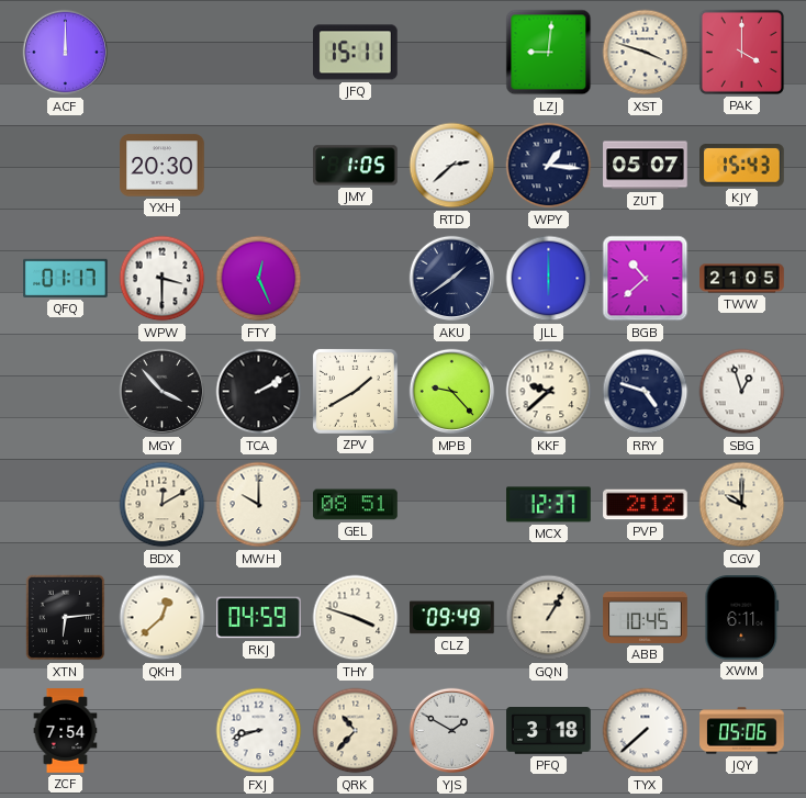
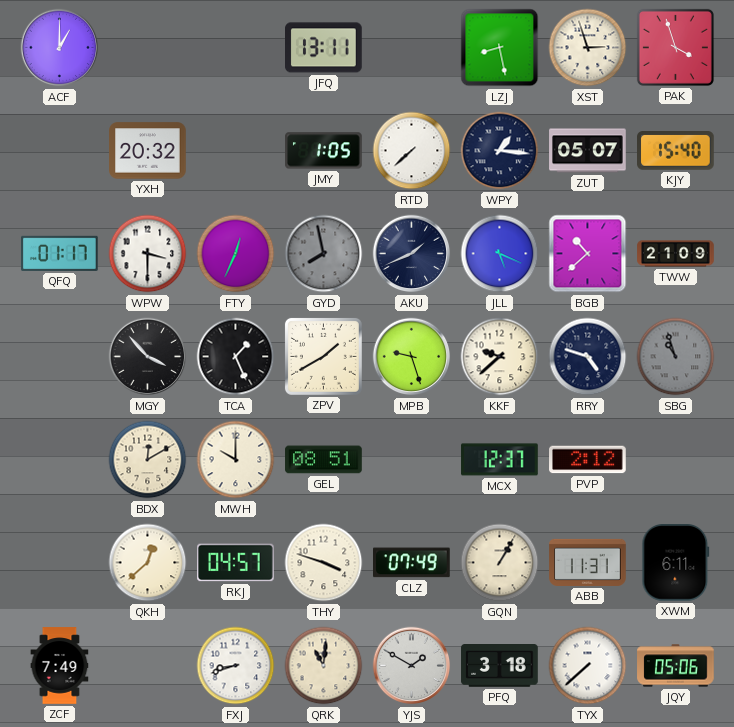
ACF: 12:00 -> 1:00
JFQ: 15:11 -> 13:11
LZJ: 9:01 -> 8:28
XST: 3:48 -> 2:57
PAK: 4:00 -> 3:57
YXH: 20:30 -> 20:32
RTD: 2:38 -> 7:38
KJY: 15:43 -> 15:40
FTY: 12:26 -> 12:34
GYD: none -> 7:58
AKU: 1:39 -> 1:41
JLL: 6:00 -> 5:19
TWW: 21:05 -> 21:09
TCA: 2:10 -> 1:26
MPB: 9:23 -> 9:27
SBG: 12:57 -> 10:57
SBG dial: white -> grey
CGV: 10:00 -> none
XTN: 6:14 -> none
RKJ: 04:59 -> 04:57
CLZ: 09:49 -> 07:49
ABB: 10:45 -> 11:31
ZCF: 7:54 -> 7:49
QRK: 10:37 -> 11:01
